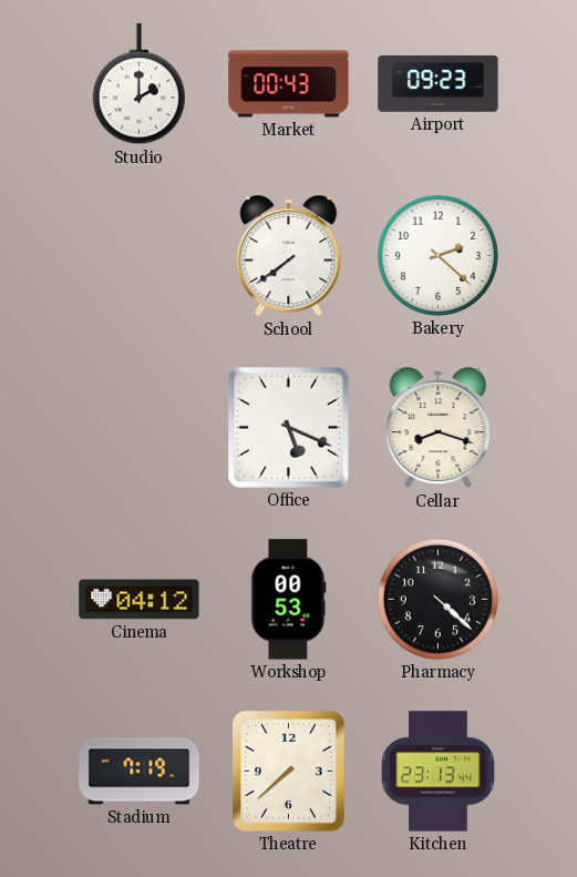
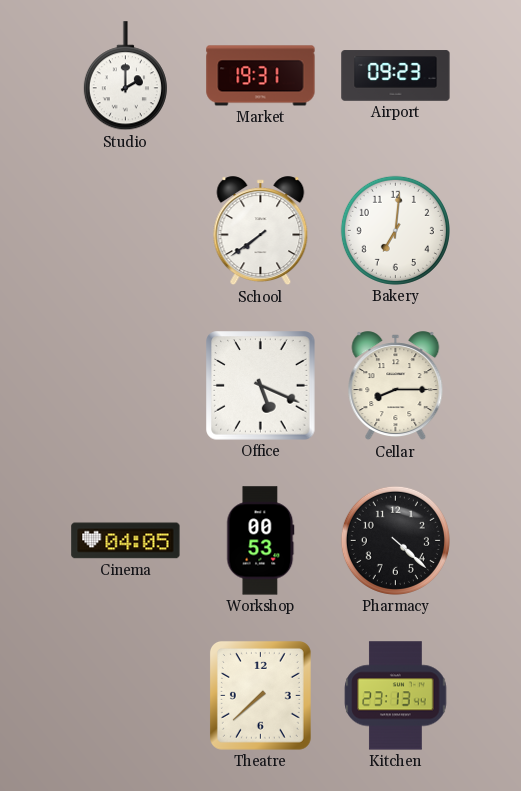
Market: 00:43 -> 19:31
Bakery: 2:22 -> 7:01
Cellar: 8:18 -> 8:15
Cinema: 04:12 -> 04:05
Stadium: 7:19 -> none
